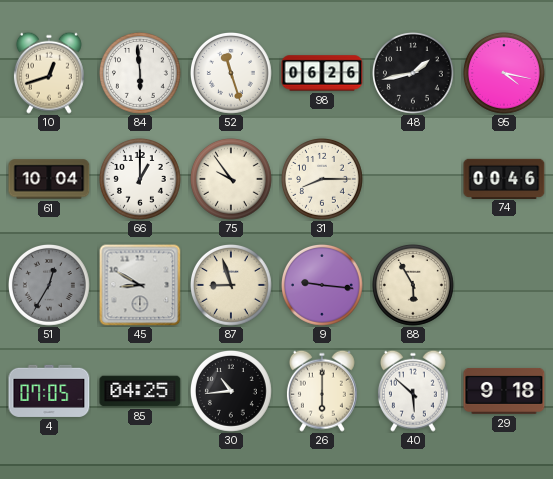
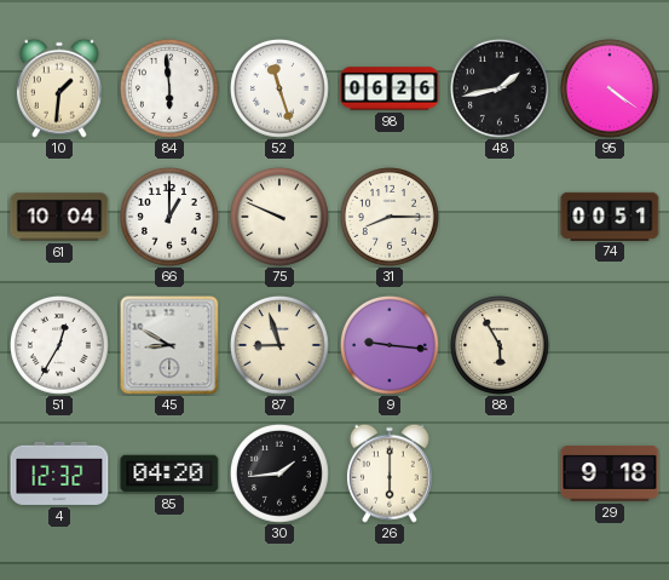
10: 12:42 -> 1:31
95: 4:17 -> 4:21
75: 9:54 -> 9:49
74: 00:46 -> 00:51
51 dial: grey -> white
4: 07:05 -> 12:32
85: 04:25 -> 04:20
30: 10:44 -> 1:44
40: 5:52 -> none
